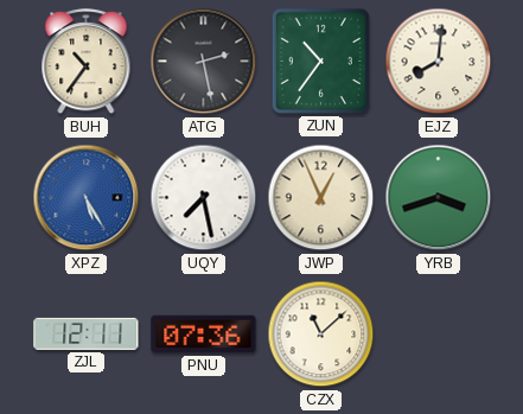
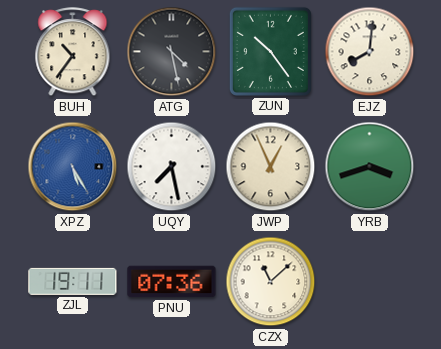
ATG: 2:28 -> 4:28
ZUN: 10:36 -> 10:24
ZJL: 12:11 -> 19:11
